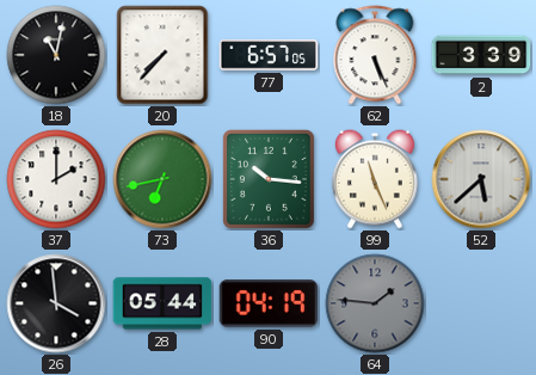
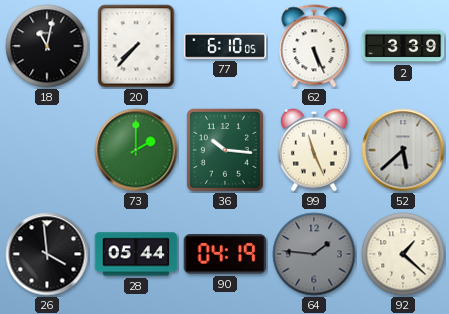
77: 6:57 -> 6:10
37: 2:00 -> none
73: 6:43 -> 2:00
92: none -> 1:22
